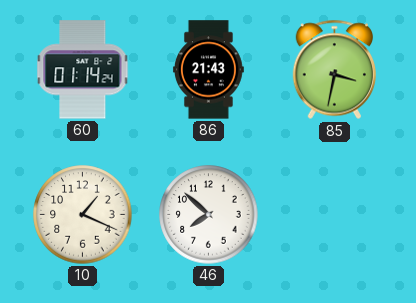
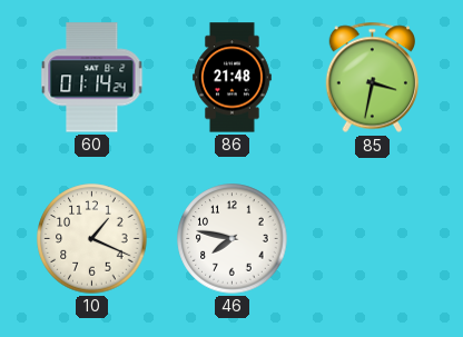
86: 21:43 -> 21:48
46: 7:52 -> 7:47
